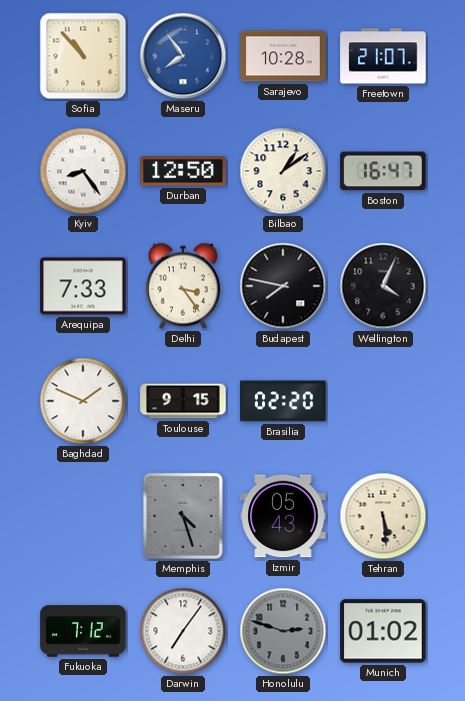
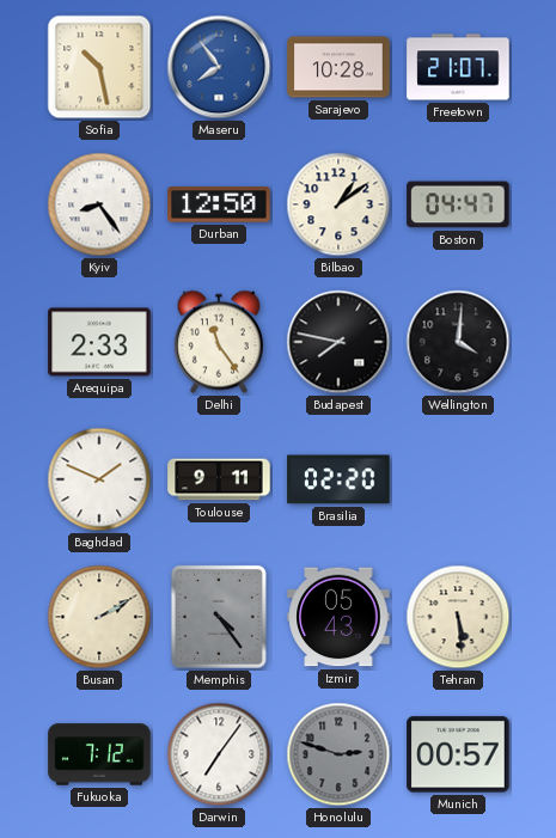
Sofia: 10:53 -> 10:28
Boston: 16:47 -> 04:47
Arequipa: 7:33 -> 2:33
Delhi: 3:24 -> 11:24
Wellington: 4:04 -> 4:01
Toulouse: 9:15 -> 9:11
Busan: none -> 2:10
Memphis: 4:27 -> 4:24
Munich: 01:02 -> 00:57
